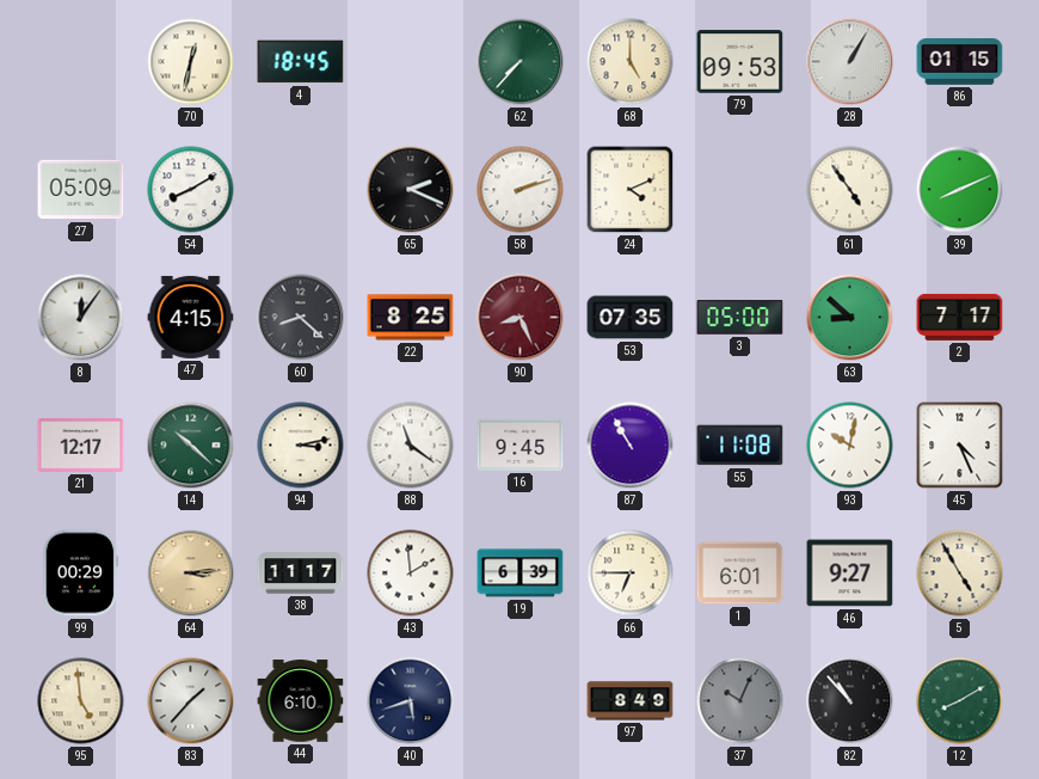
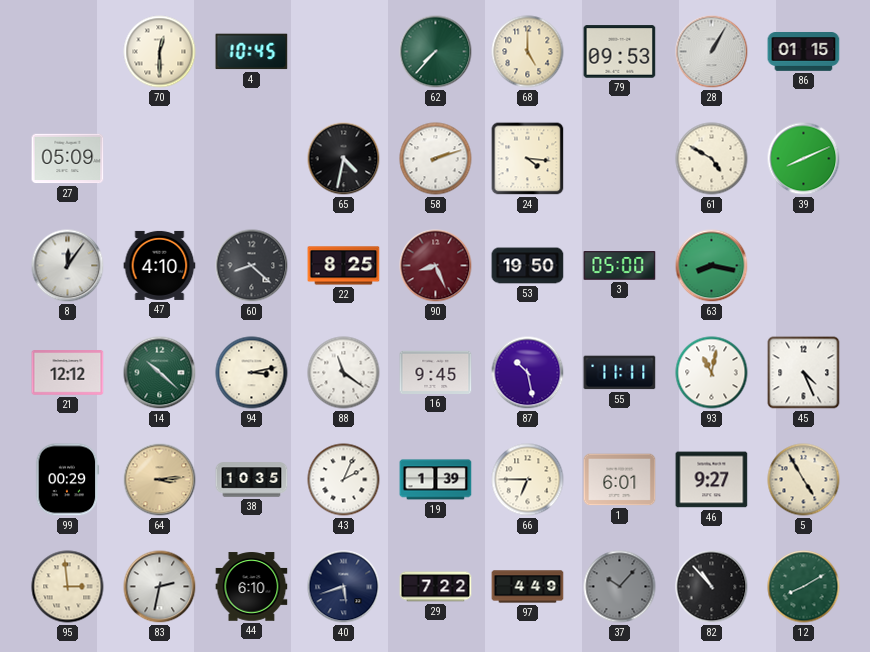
70: 12:32 -> 12:30
4: 18:45 -> 10:45
54: 8:10 -> none
65: 2:19 -> 4:32
24: 4:11 -> 4:16
61: 4:54 -> 4:50
47: 4:15 -> 4:10
53: 07:35 -> 19:50
63: 8:52 -> 8:17
2: 7:17 -> none
21: 12:17 -> 12:12
87: 10:55 -> 10:28
55: 11:08 -> 11:11
93: 10:02 -> 11:02
38: 11:17 -> 10:35
43: 1:59 -> 2:04
19: 6:39 -> 1:39
95: 4:59 -> 2:59
83: 1:37 -> 2:32
29: none -> 7:22
97: 8:49 -> 4:49
37: 10:04 -> 10:07
